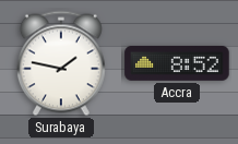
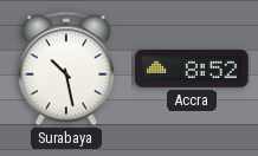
Surabaya: 1:47 -> 10:28
